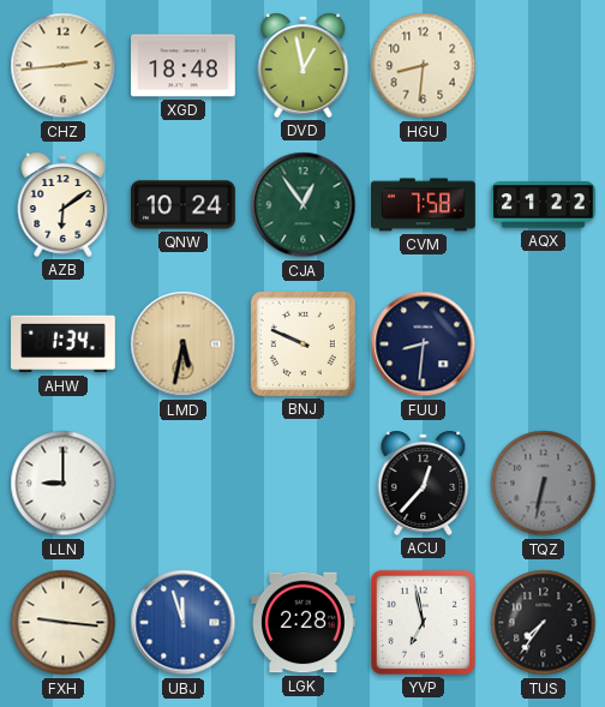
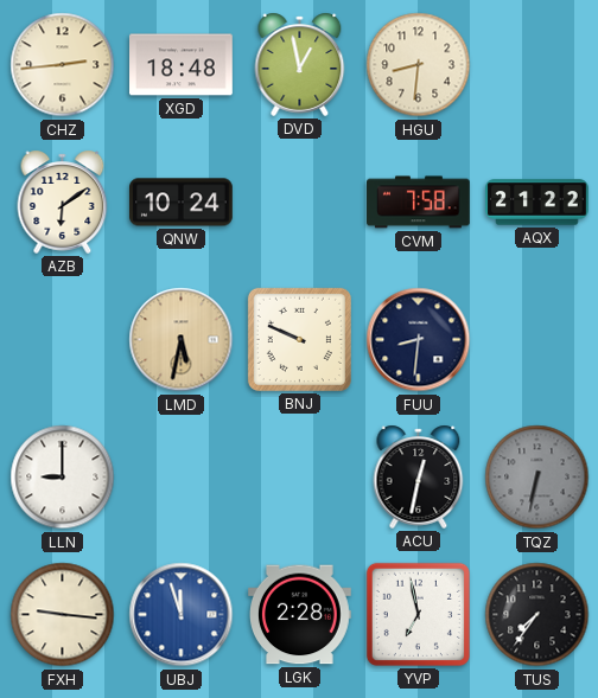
CJA: 12:54 -> none
AHW: 1:34 -> none
ACU: 12:37 -> 12:32
